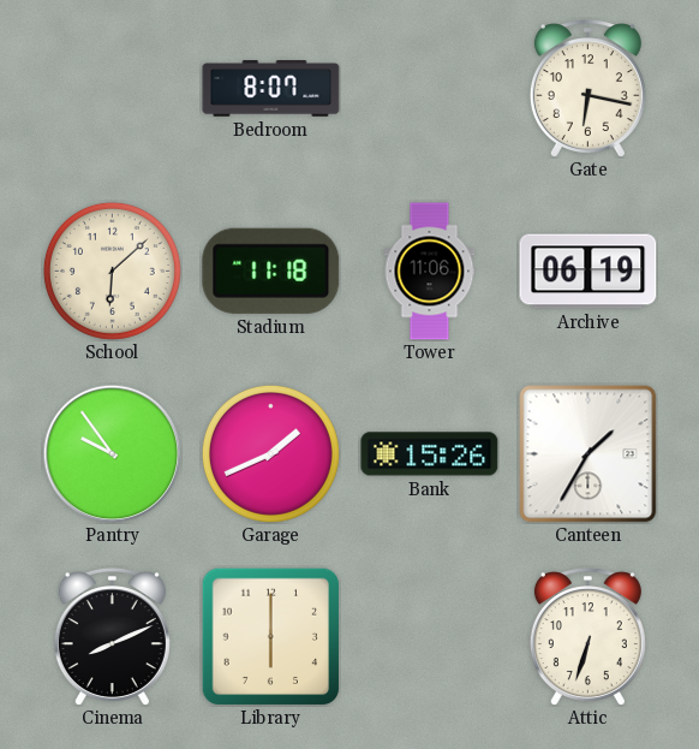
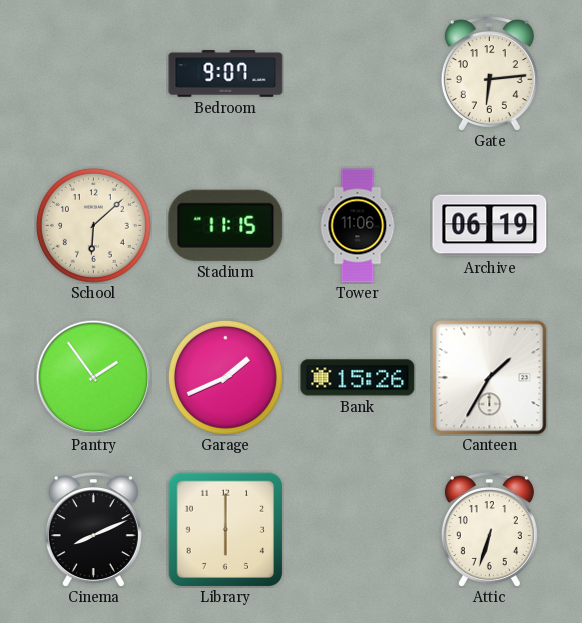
Bedroom: 8:07 -> 9:07
Gate: 6:17 -> 6:14
Stadium: 11:18 -> 11:15
Pantry: 9:54 -> 1:54
